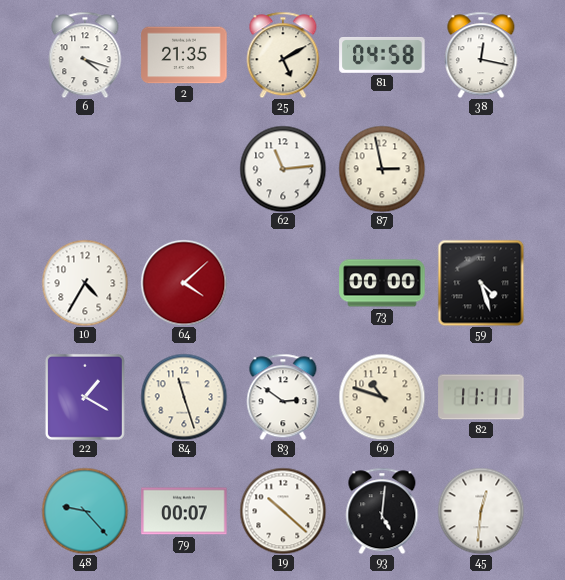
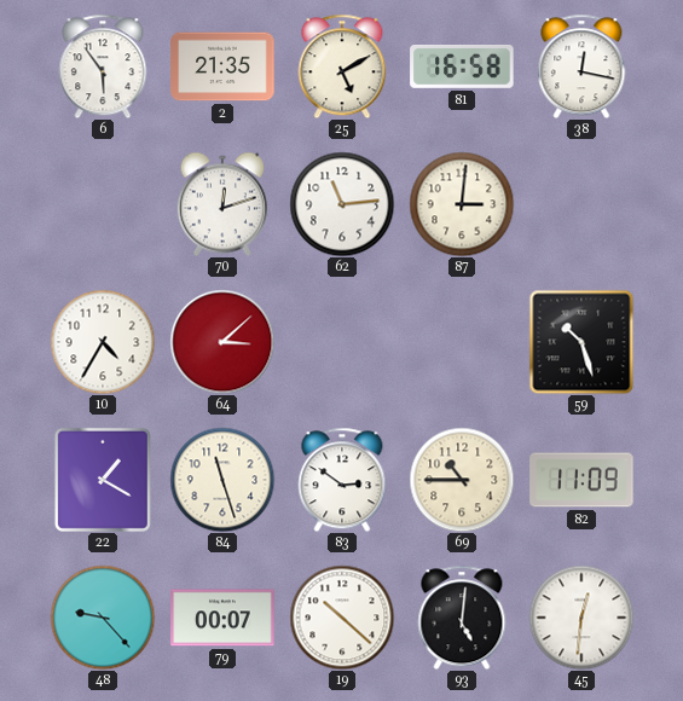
6: 4:18 -> 5:54
81: 04:58 -> 16:58
70: none -> 12:12
87: 2:58 -> 3:01
64: 4:08 -> 3:08
73: 00:00 -> none
59: 4:27 -> 10:27
69: 10:48 -> 10:45
82: 11:11 -> 11:09
